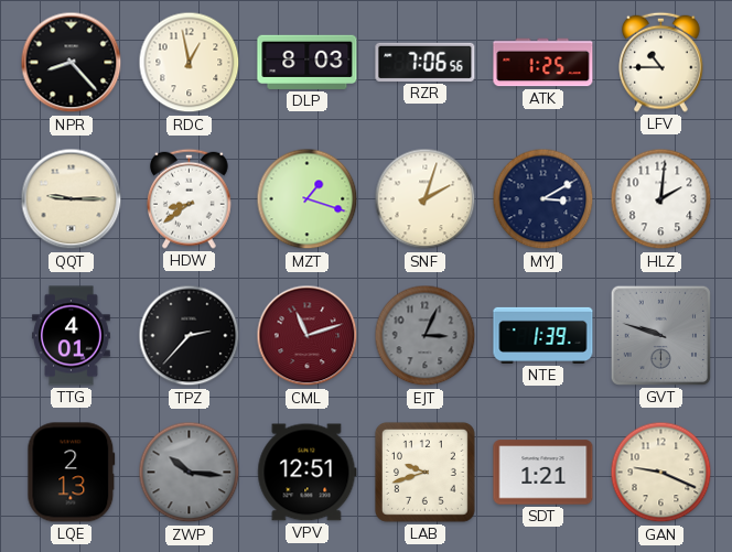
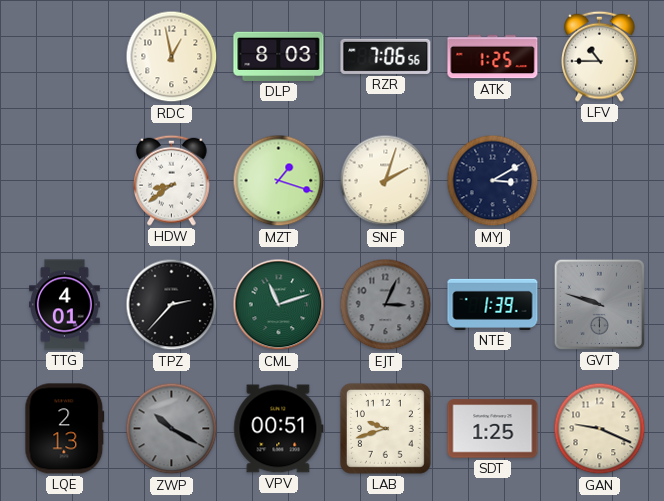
NPR: 8:23 -> none
QQT: 9:15 -> none
HLZ: 2:01 -> none
CML dial: burgundy -> green
ZWP: 10:16 -> 10:20
VPV: 12:51 -> 00:51
SDT: 1:21 -> 1:25
